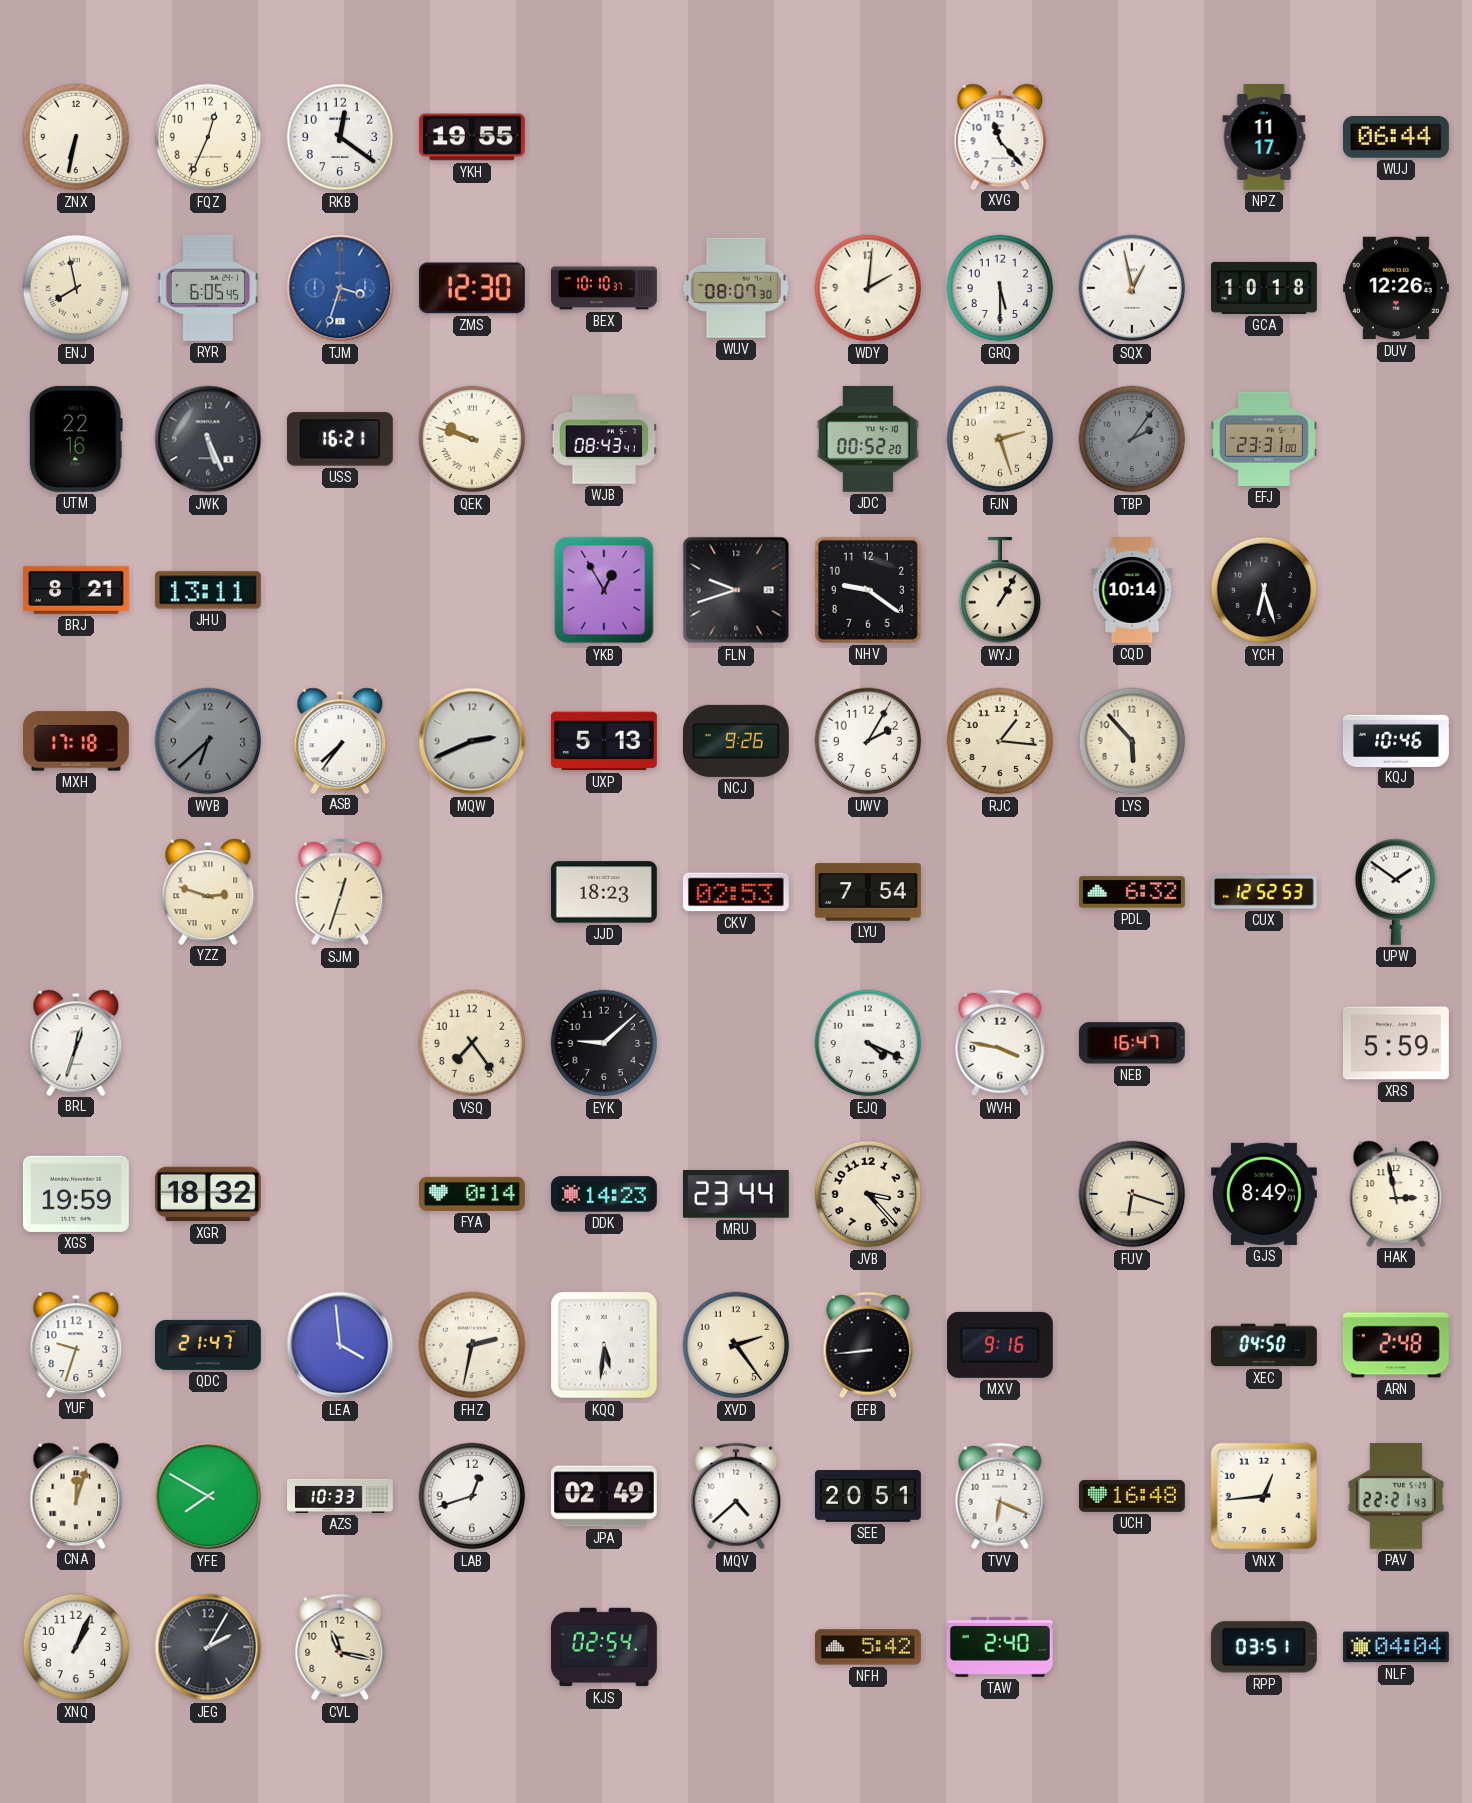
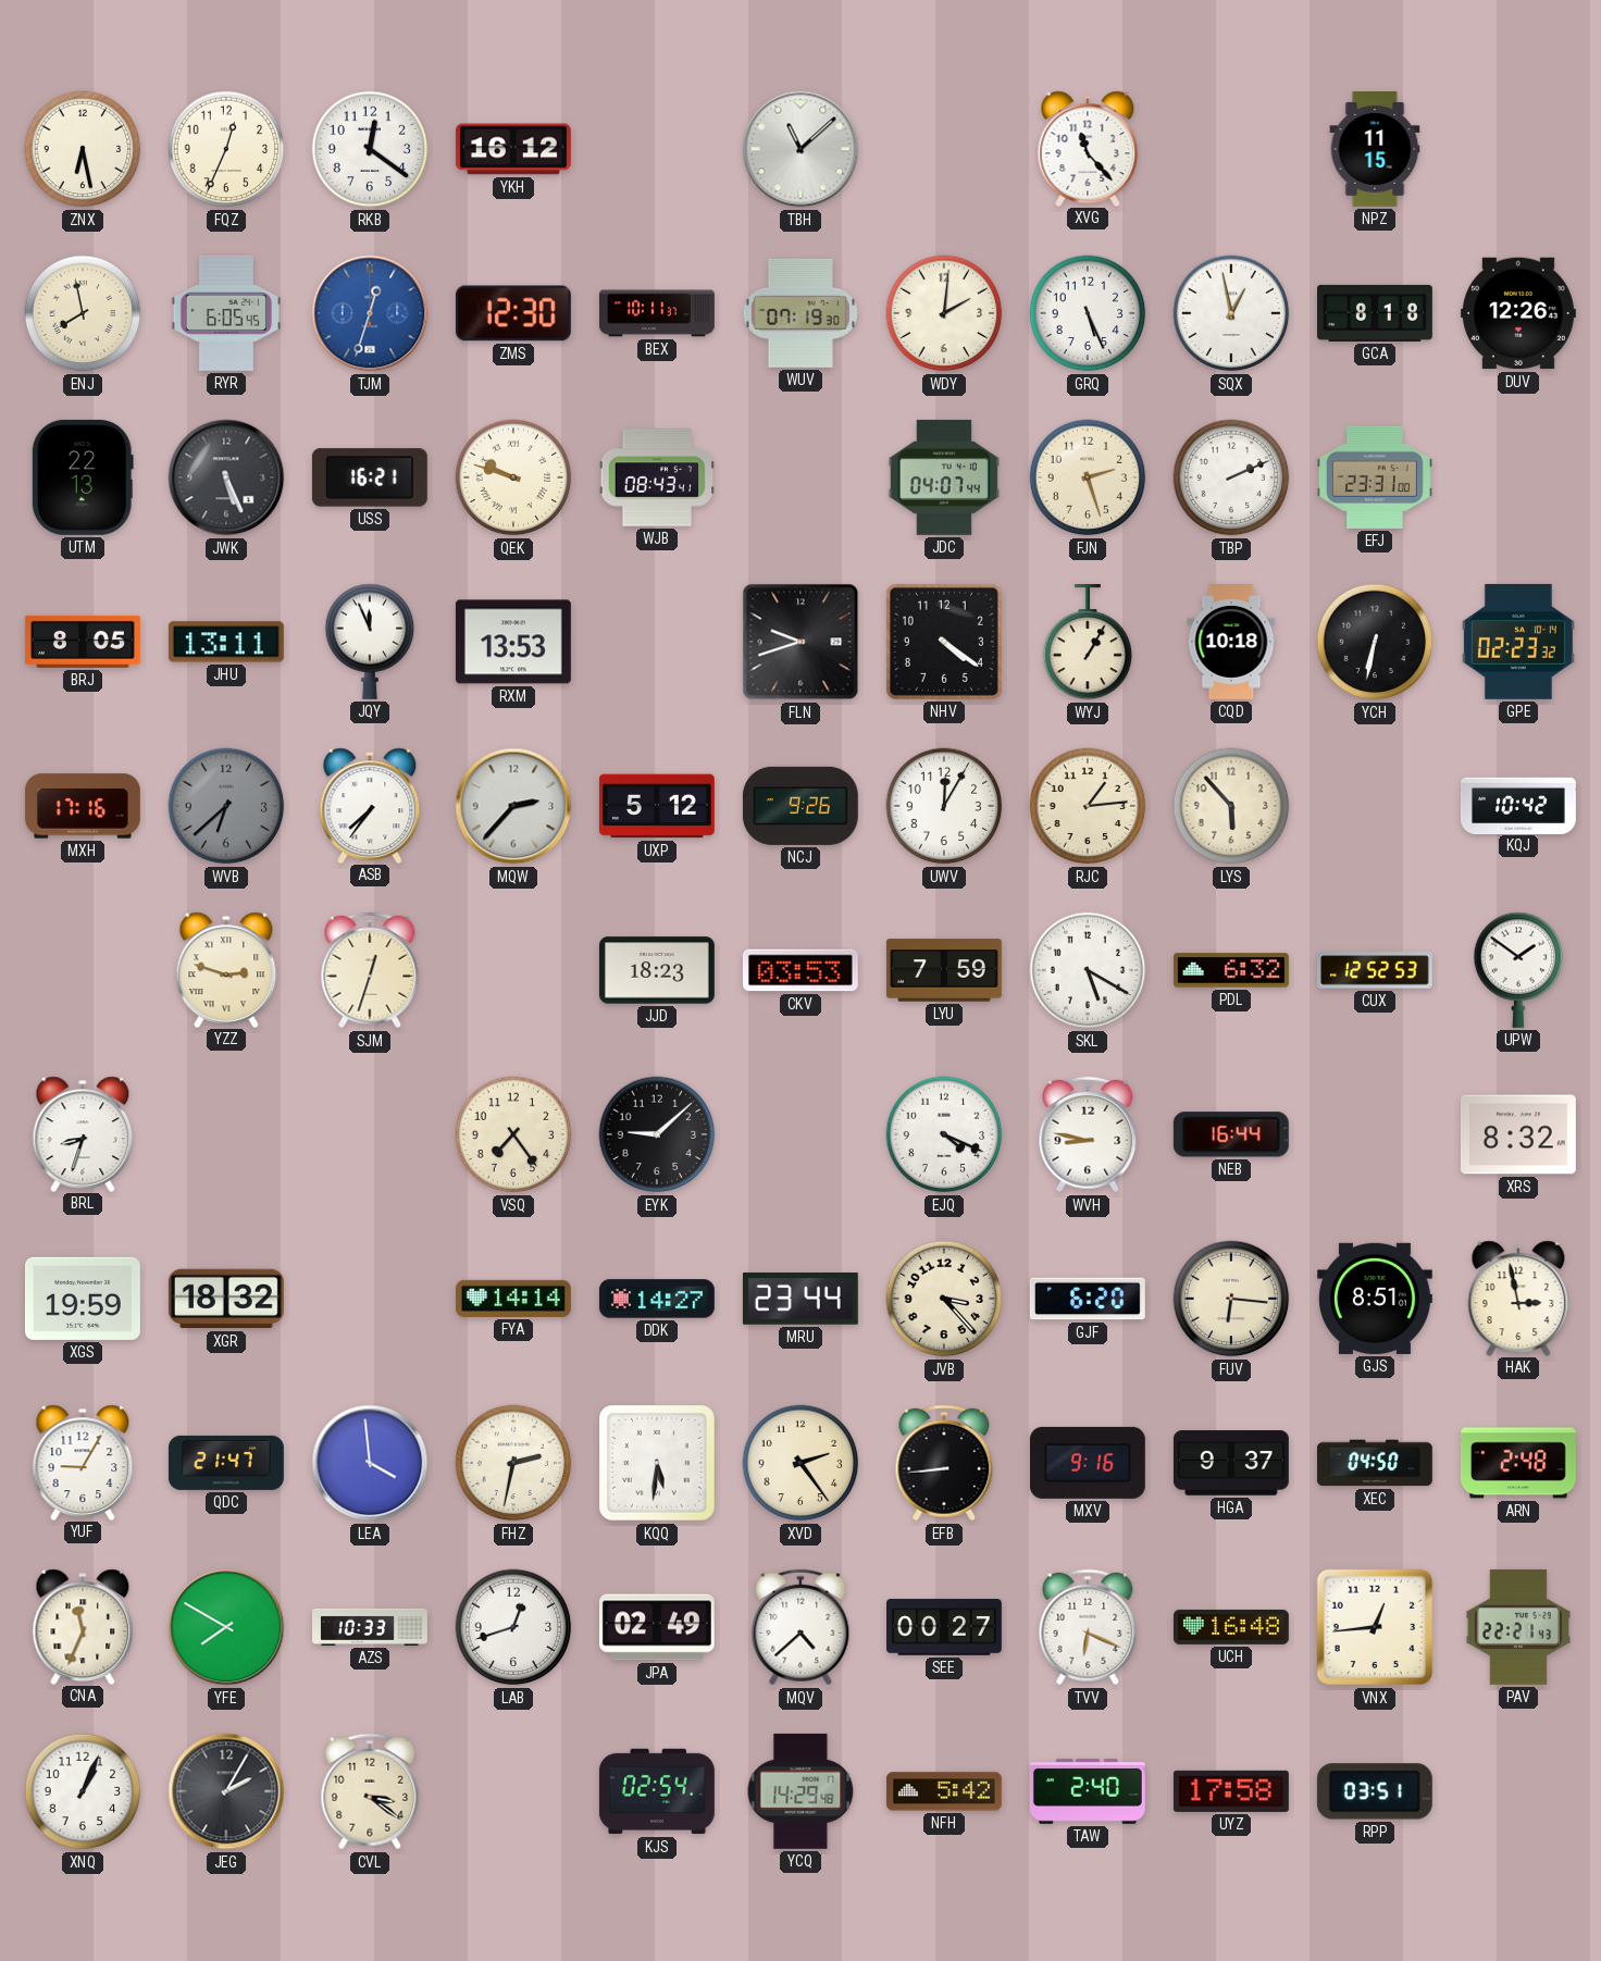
ZNX: 6:32 -> 6:28
YKH: 19:55 -> 16:12
TBH: none -> 11:08
NPZ: 11:17 -> 11:15
WUJ: 06:44 -> none
TJM: 3:33 -> 12:33
BEX: 10:10 -> 10:11
WUV: 08:07 -> 07:19
GRQ: 5:30 -> 5:26
GCA: 10:18 -> 8:18
UTM: 22:16 -> 22:13
JDC: 00:52 -> 04:07
TBP: 2:06 -> 2:11
TBP dial: grey -> white
BRJ: 8:21 -> 8:05
JQY: none -> 11:56
RXM: none -> 13:53
YKB: 12:55 -> none
NHV: 9:21 -> 4:21
CQD: 10:14 -> 10:18
YCH: 6:27 -> 6:32
GPE: none -> 02:23
MXH: 17:18 -> 17:16
MQW: 2:41 -> 2:37
UXP: 5:13 -> 5:12
UWV: 2:05 -> 12:05
RJC: 1:16 -> 1:14
KQJ: 10:46 -> 10:42
CKV: 02:53 -> 03:53
LYU: 7:54 -> 7:59
SKL: none -> 5:20
BRL: 12:33 -> 8:33
WVH: 3:47 -> 8:47
NEB: 16:47 -> 16:44
XRS: 5:59 -> 8:32
FYA: 0:14 -> 14:14
DDK: 14:23 -> 14:27
GJF: none -> 6:20
FUV: 6:18 -> 6:16
GJS: 8:49 -> 8:51
YUF: 9:33 -> 9:05
HGA: none -> 9:37
CNA: 12:03 -> 11:34
SEE: 20:51 -> 00:27
CVL: 11:17 -> 3:21
YCQ: none -> 14:29
UYZ: none -> 17:58
NLF: 04:04 -> none
